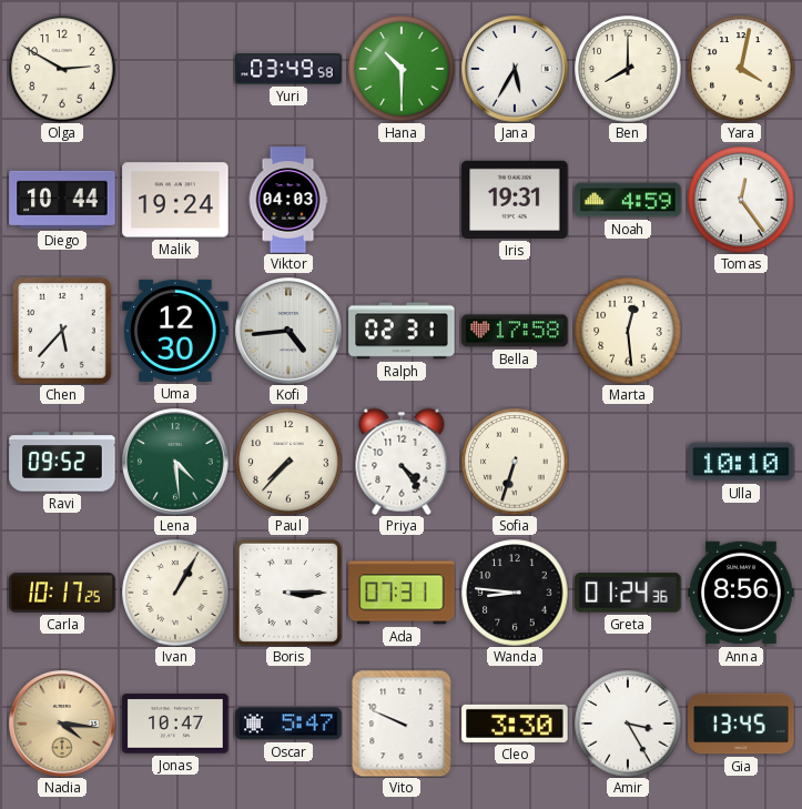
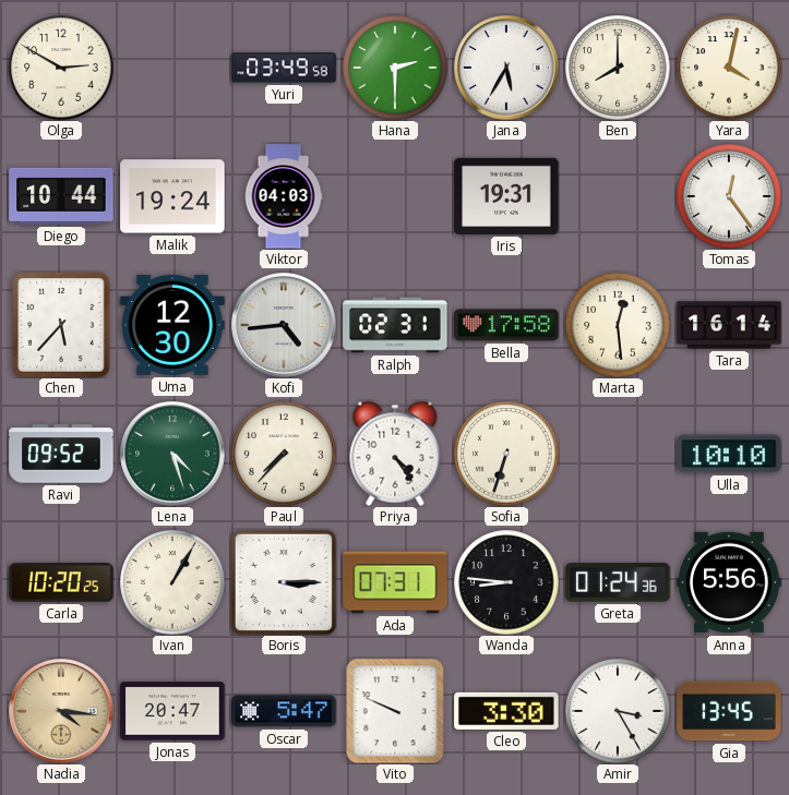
Hana: 10:30 -> 2:30
Noah: 4:59 -> none
Tara: none -> 16:14
Lena: 4:29 -> 4:27
Carla: 10:17 -> 10:20
Anna: 8:56 -> 5:56
Jonas: 10:47 -> 20:47
